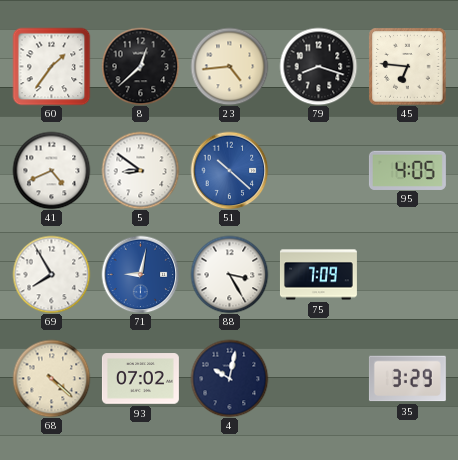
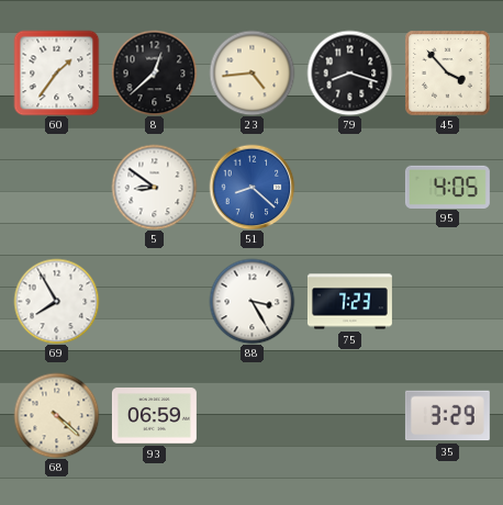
45: 6:46 -> 3:53
41: 4:41 -> none
51: 10:22 -> 8:22
71: 9:02 -> none
75: 7:09 -> 7:23
93: 07:02 -> 06:59
4: 10:02 -> none
